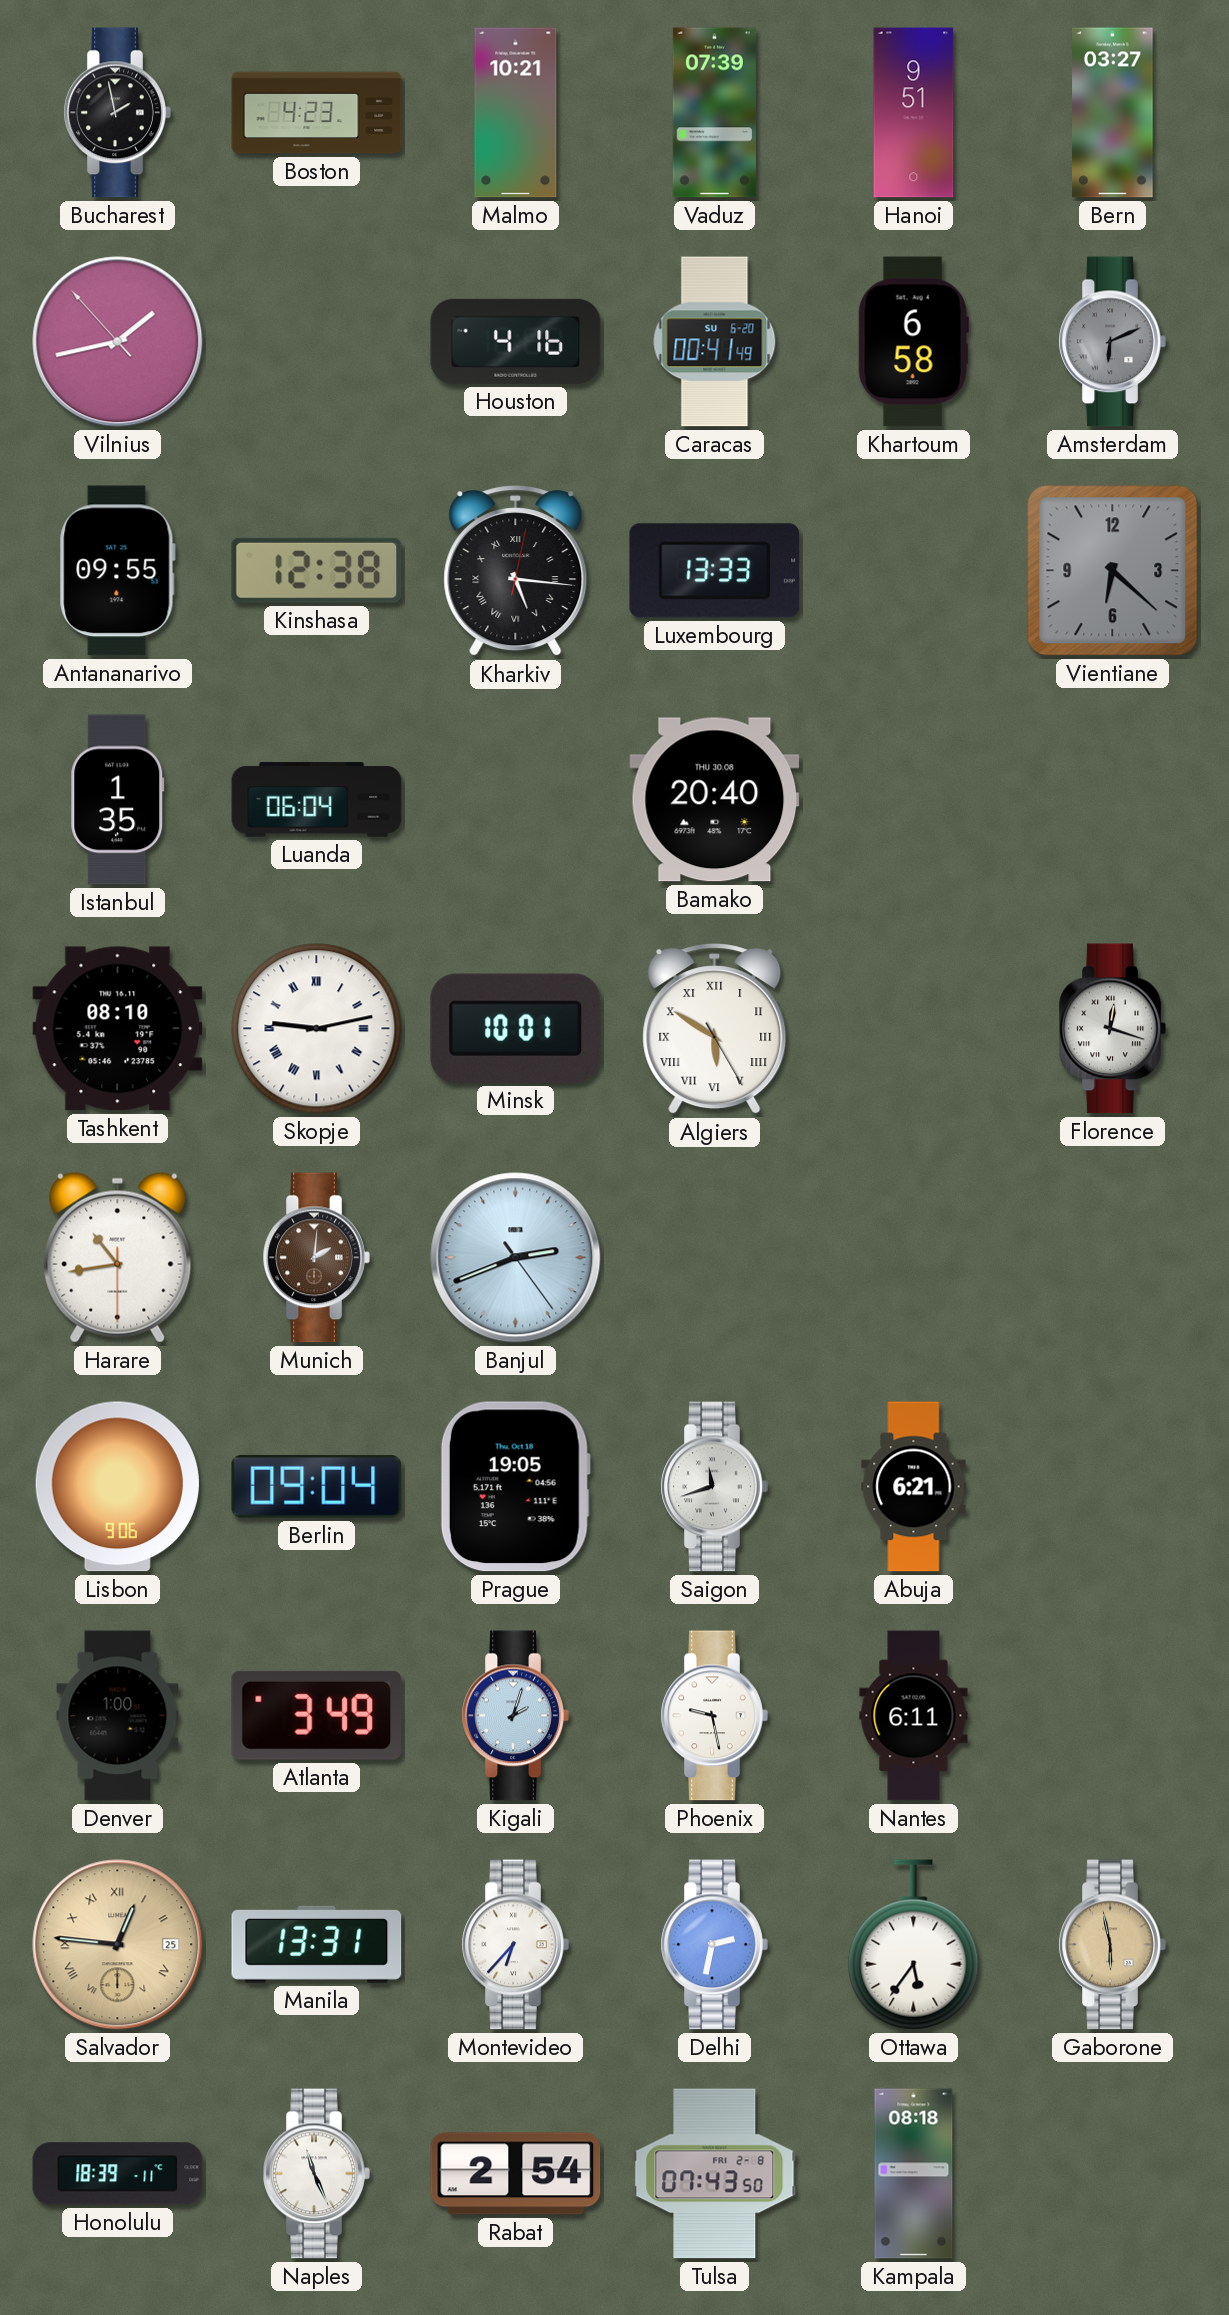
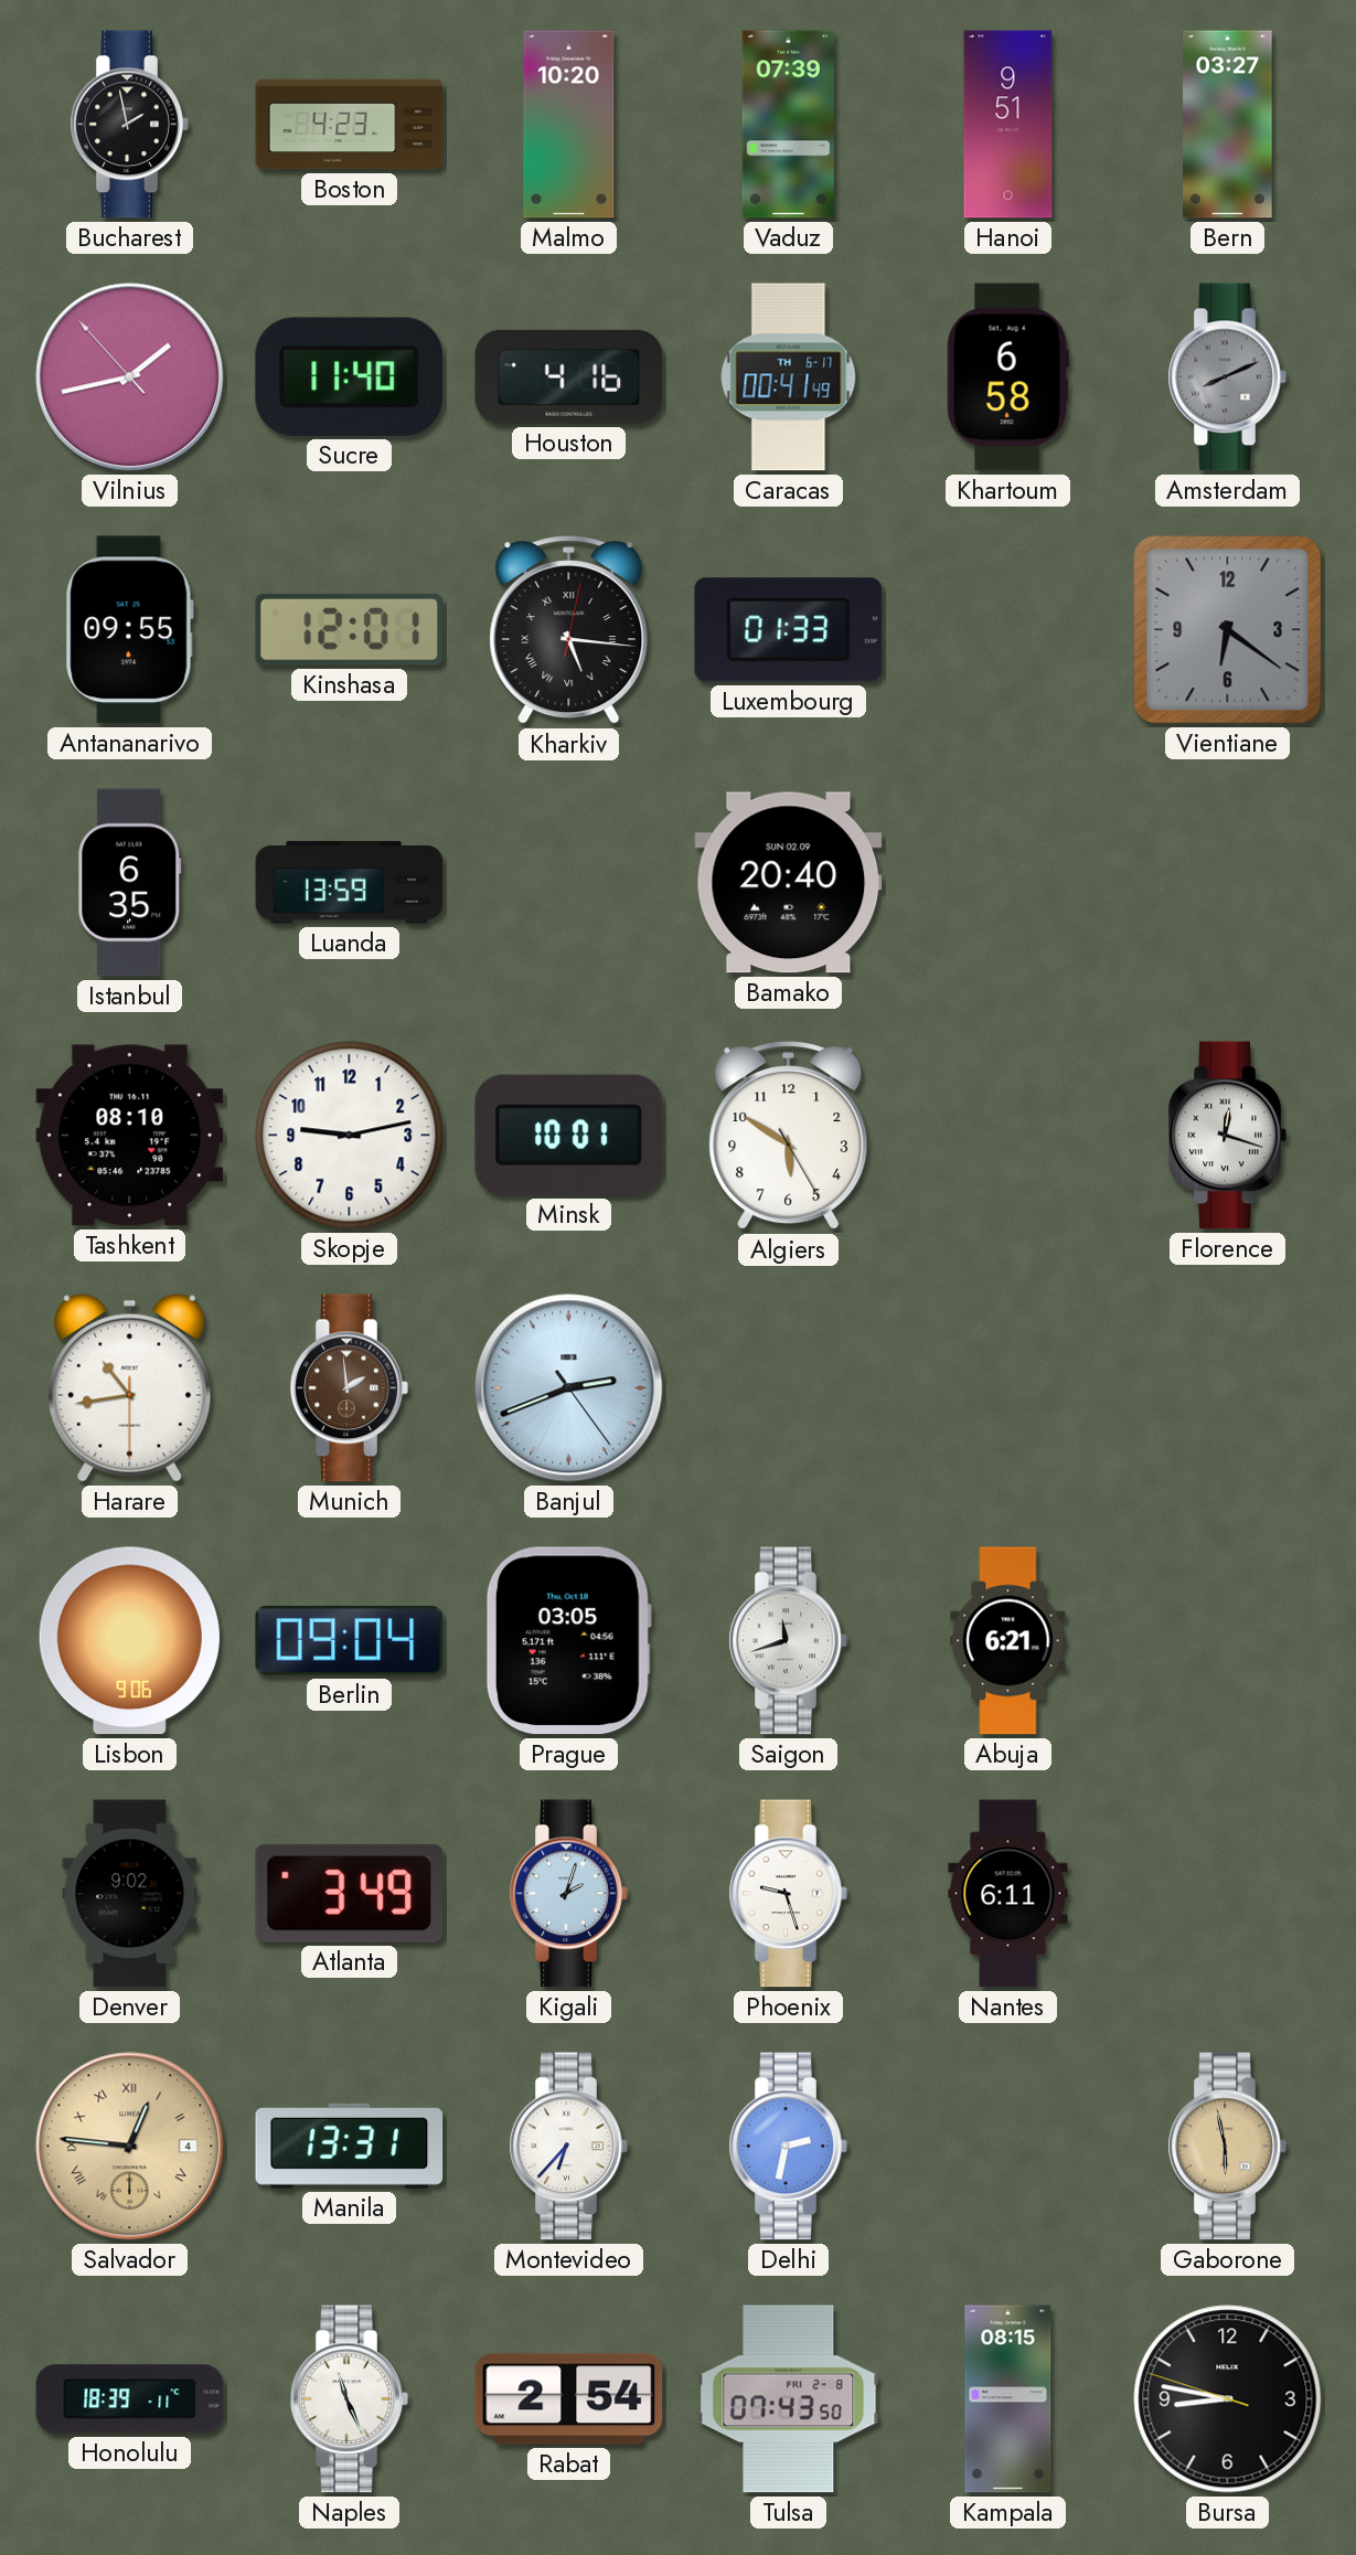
Malmo: 10:21 -> 10:20
Sucre: none -> 11:40
Caracas date: SU 6-20 -> TH 6-17
Amsterdam: 6:11 -> 8:11
Kinshasa: 12:38 -> 12:01
Luxembourg: 13:33 -> 01:33
Vientiane: 6:22 -> 6:21
Istanbul: 1:35 -> 6:35
Luanda: 06:04 -> 13:59
Bamako date: THU 30.08 -> SUN 02.09
Skopje numerals: Roman -> Arabic
Algiers numerals: Roman -> Arabic
Munich: 2:01 -> 1:59
Prague: 19:05 -> 03:05
Denver: 1:00 -> 9:02
Phoenix: 9:28 -> 9:27
Salvador date: 25 -> 4
Ottawa: 5:36 -> none
Kampala: 08:18 -> 08:15
Bursa: none -> 8:46
